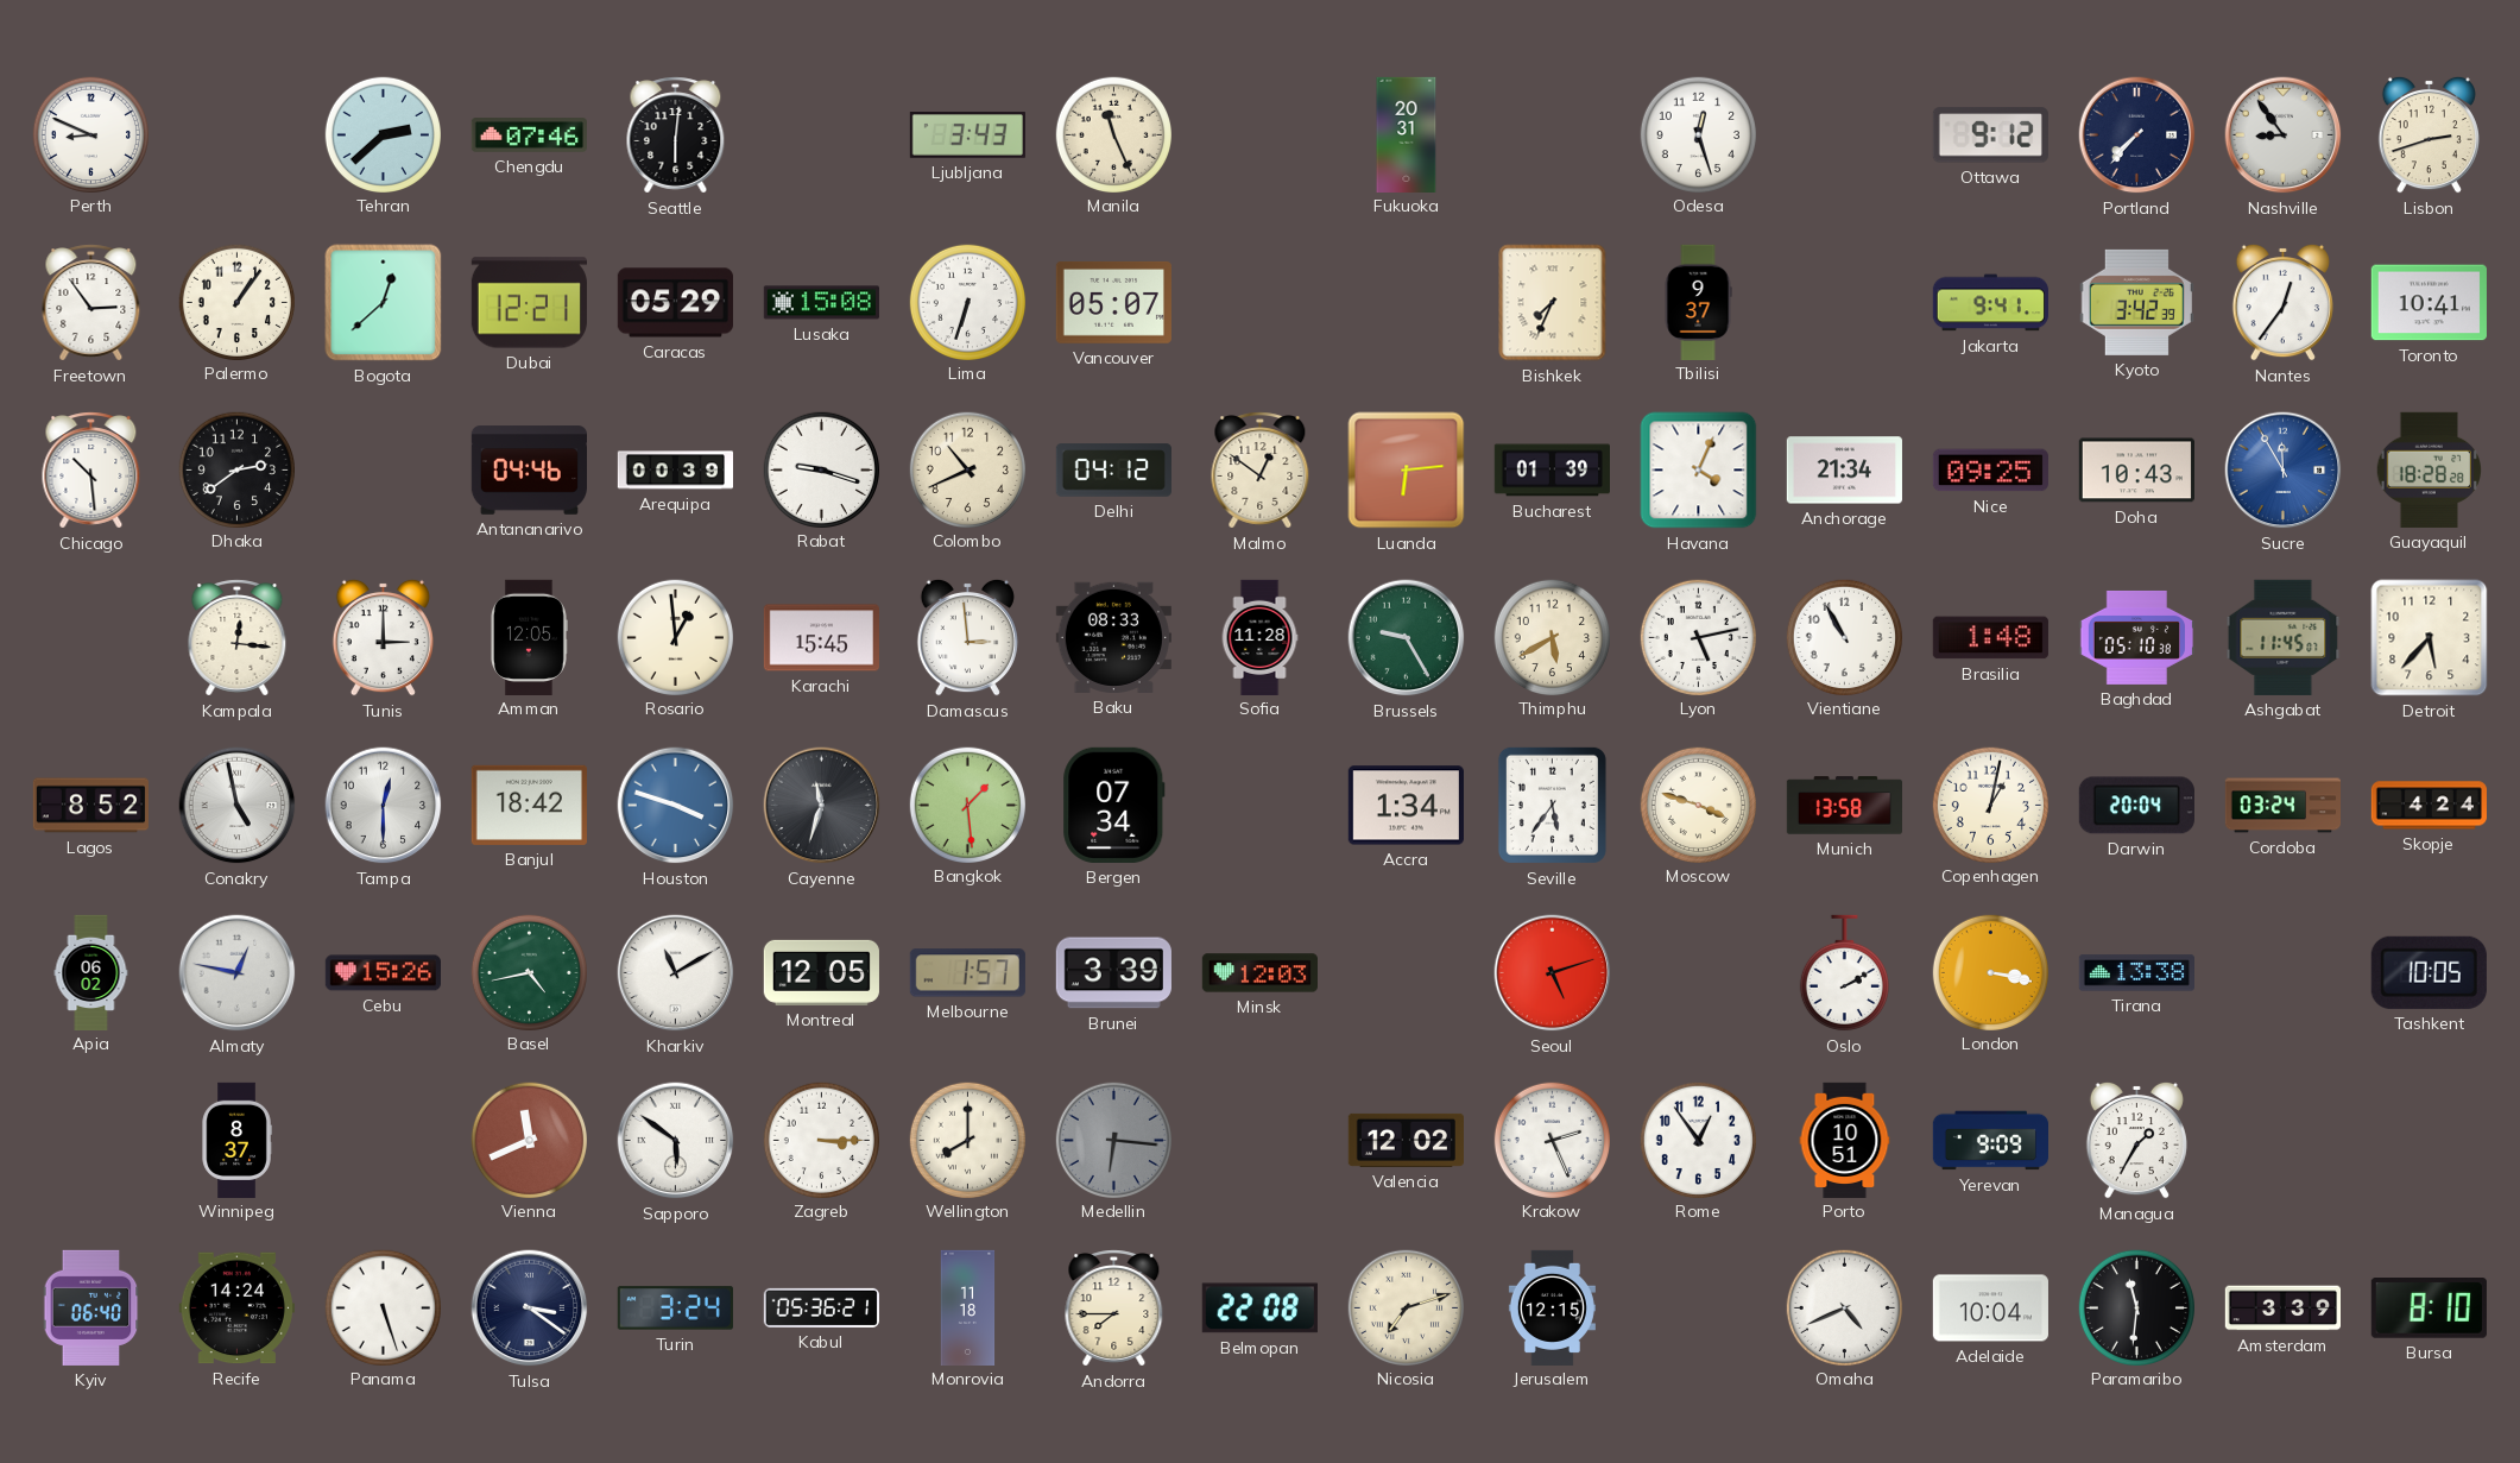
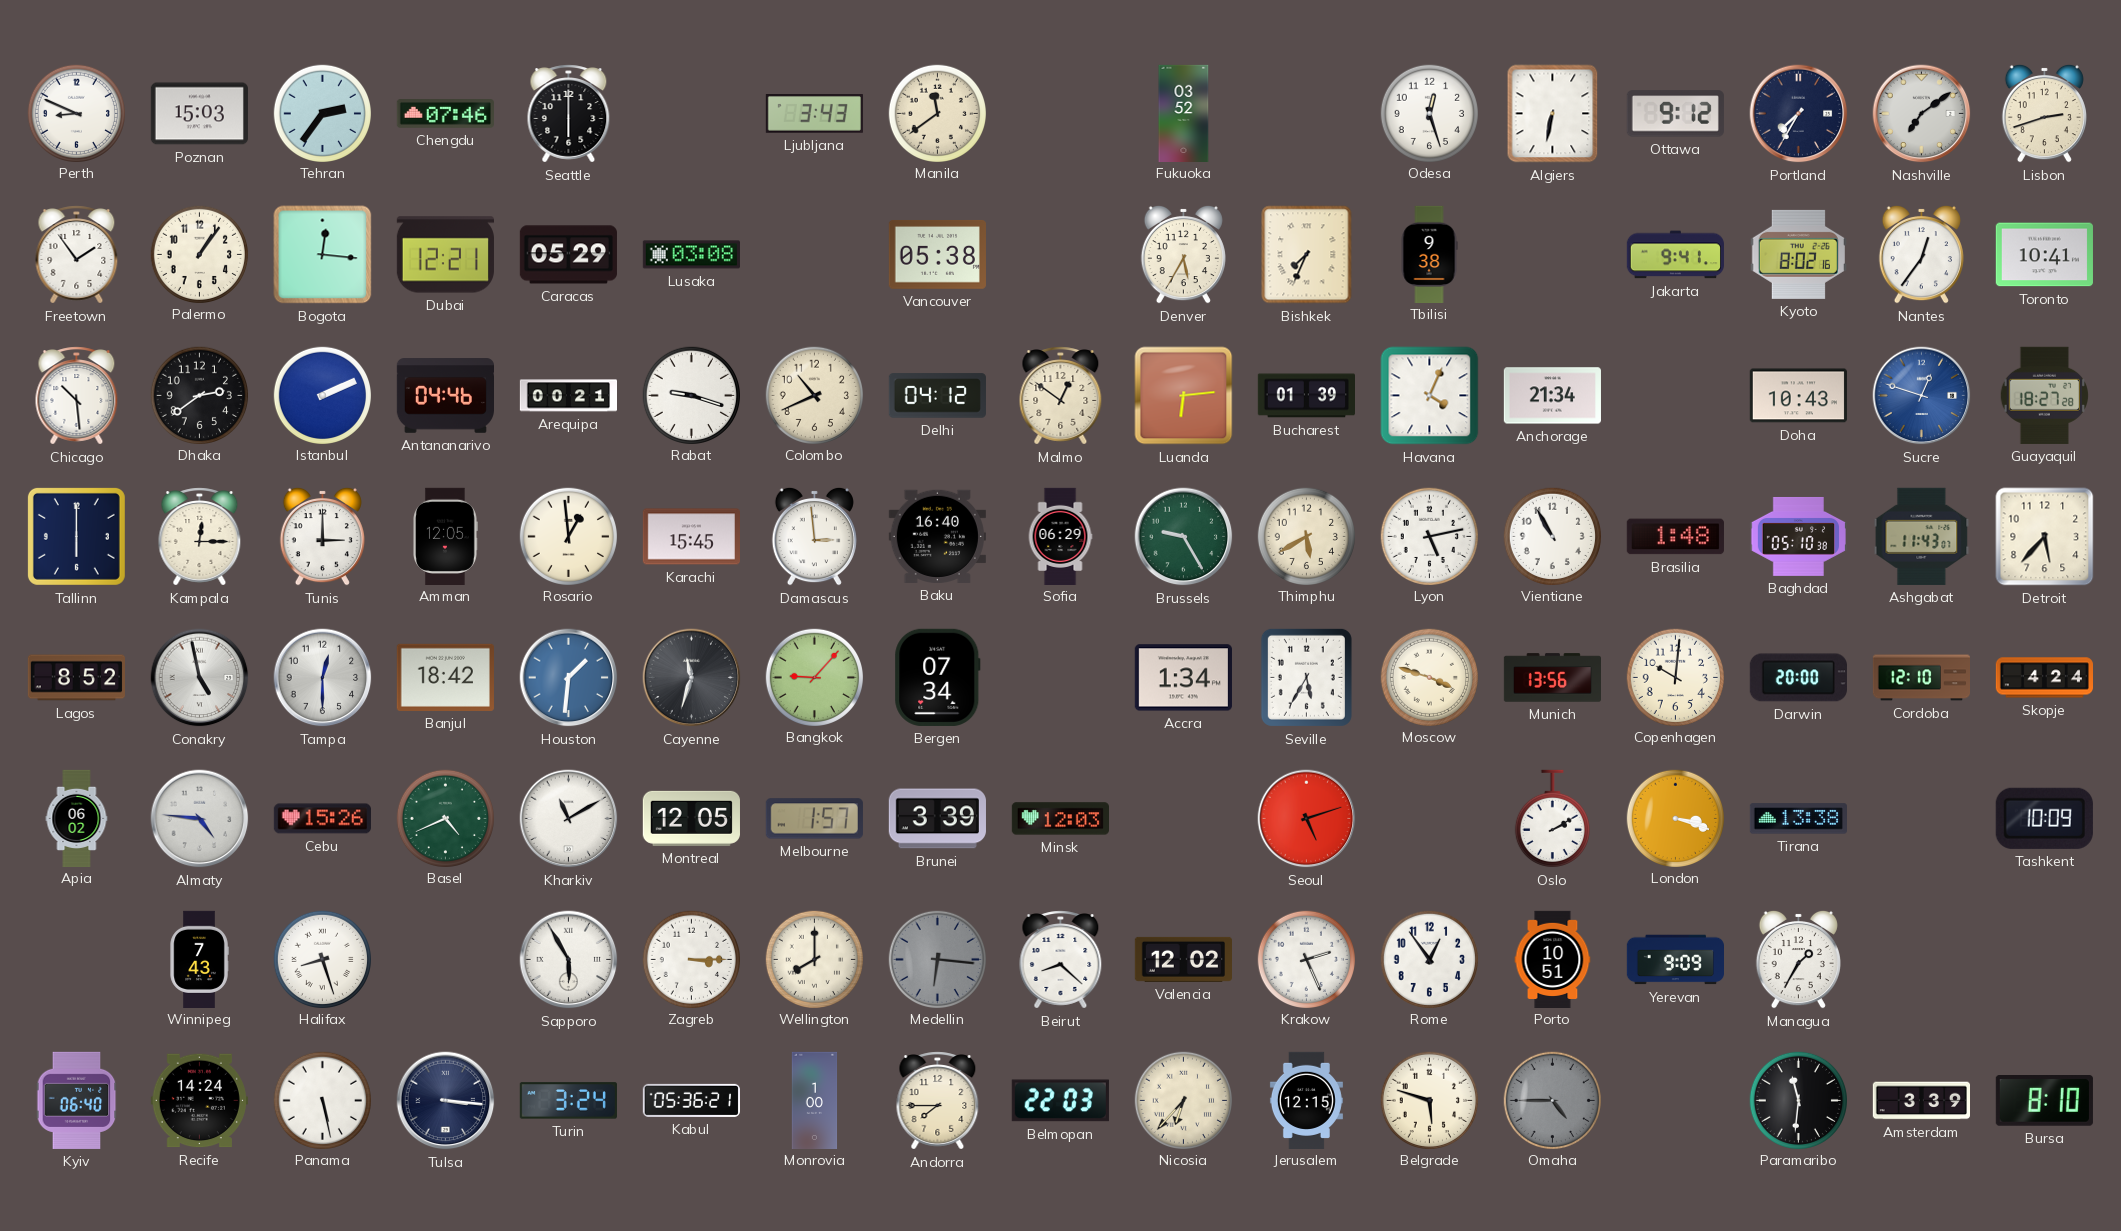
Poznan: none -> 15:03
Tehran: 2:38 -> 2:36
Seattle: 6:01 -> 6:00
Manila: 11:26 -> 11:39
Fukuoka: 20:31 -> 03:52
Algiers: none -> 6:32
Portland: 7:37 -> 7:35
Nashville: 8:54 -> 7:09
Freetown: 2:54 -> 1:54
Bogota: 12:38 -> 12:16
Lusaka: 15:08 -> 03:08
Lima: 6:33 -> none
Vancouver: 05:07 -> 05:38
Denver: none -> 5:35
Tbilisi: 9:37 -> 9:38
Kyoto: 3:42 -> 8:02
Istanbul: none -> 2:11
Arequipa: 00:39 -> 00:21
Nice: 09:25 -> none
Sucre: 11:55 -> 12:48
Guayaquil: 18:28 -> 18:27
Tallinn: none -> 6:00
Kampala: 12:16 -> 12:15
Baku: 08:33 -> 16:40
Sofia: 11:28 -> 06:29
Ashgabat: 11:45 -> 11:43
Houston: 3:48 -> 1:31
Bangkok: 1:29 -> 9:07
Seville: 5:36 -> 5:35
Munich: 13:58 -> 13:56
Copenhagen: 1:02 -> 10:01
Darwin: 20:04 -> 20:00
Cordoba: 03:24 -> 12:10
Almaty: 12:47 -> 4:46
Basel: 4:43 -> 4:41
London: 3:17 -> 3:18
Tashkent: 10:05 -> 10:09
Winnipeg: 8:37 -> 7:43
Halifax: none -> 8:27
Vienna: 11:41 -> none
Sapporo: 5:51 -> 5:55
Beirut: none -> 8:22
Panama: 5:27 -> 5:28
Tulsa: 3:21 -> 3:16
Monrovia: 11:18 -> 1:00
Belmopan: 22:08 -> 22:03
Nicosia: 7:12 -> 6:37
Belgrade: none -> 5:48
Omaha: 4:41 -> 4:45
Omaha dial: white -> grey
Adelaide: 10:04 -> none
